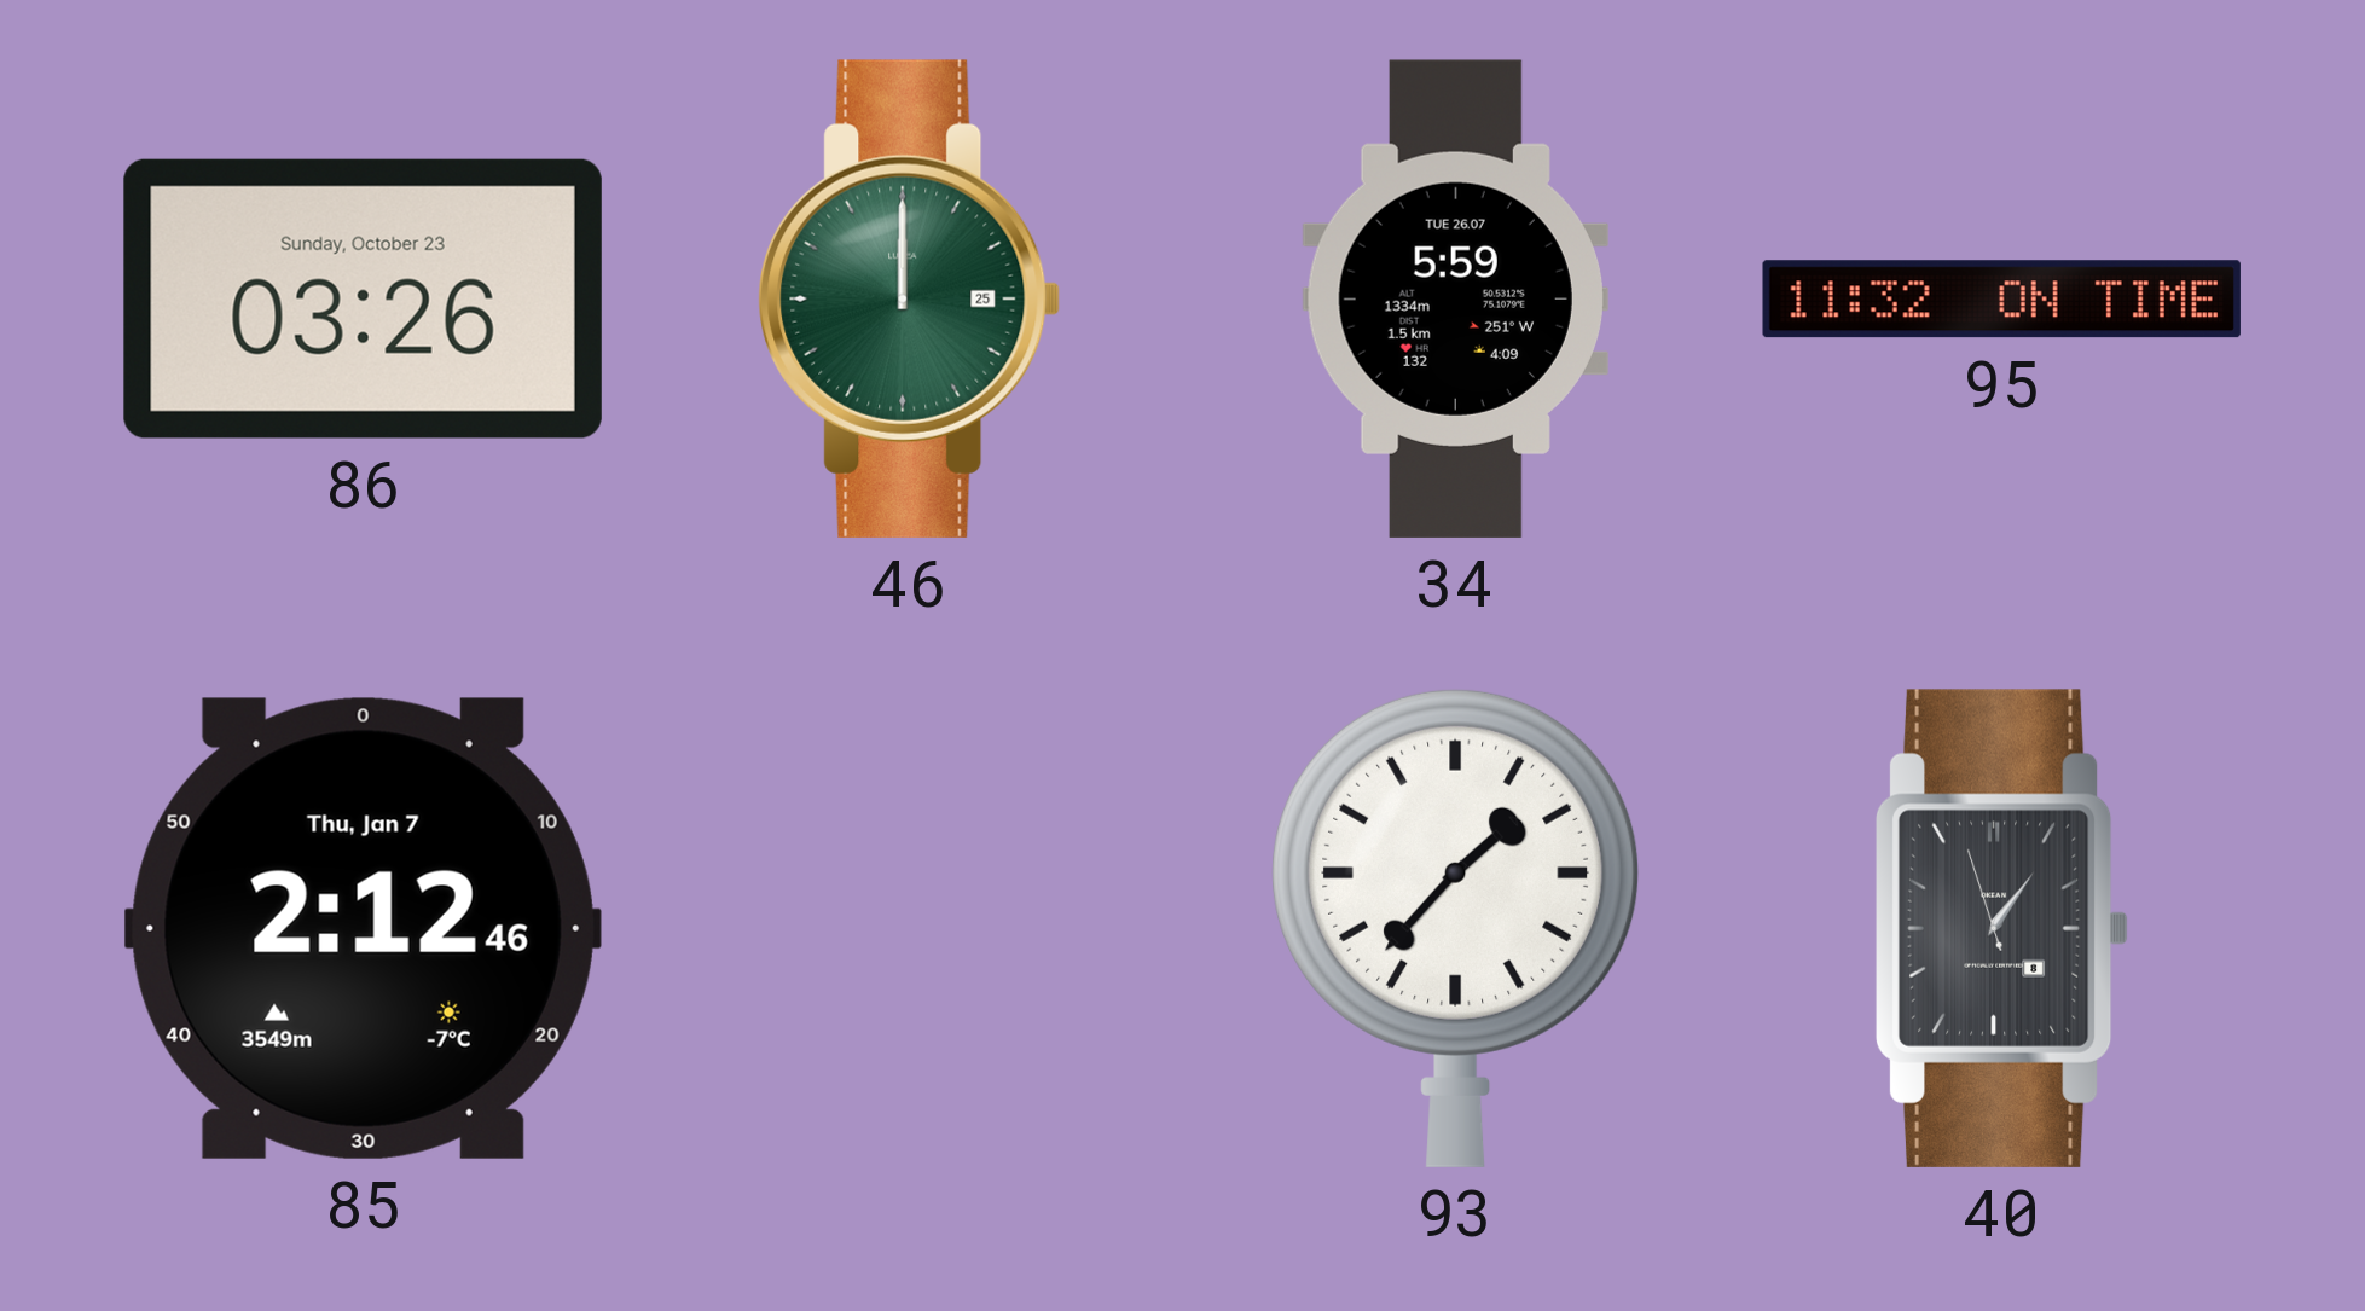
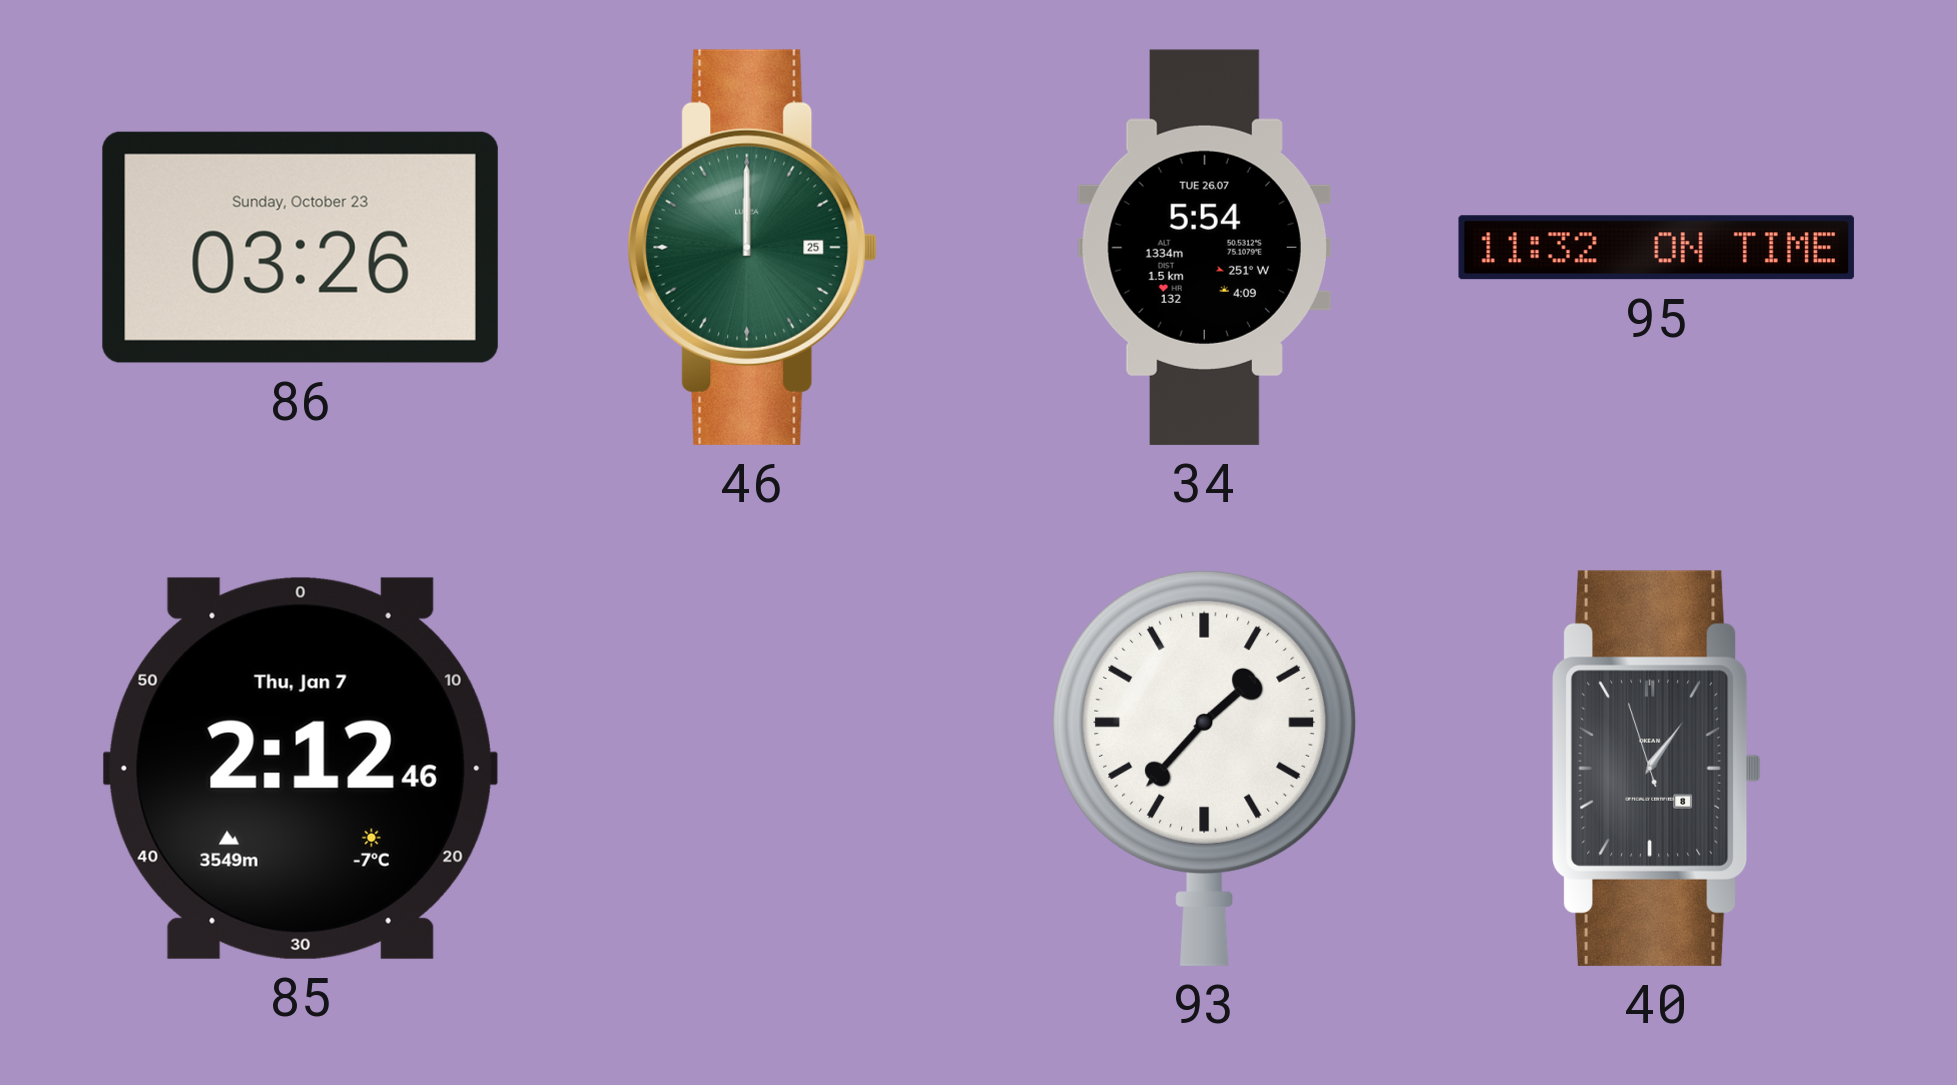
34: 5:59 -> 5:54
